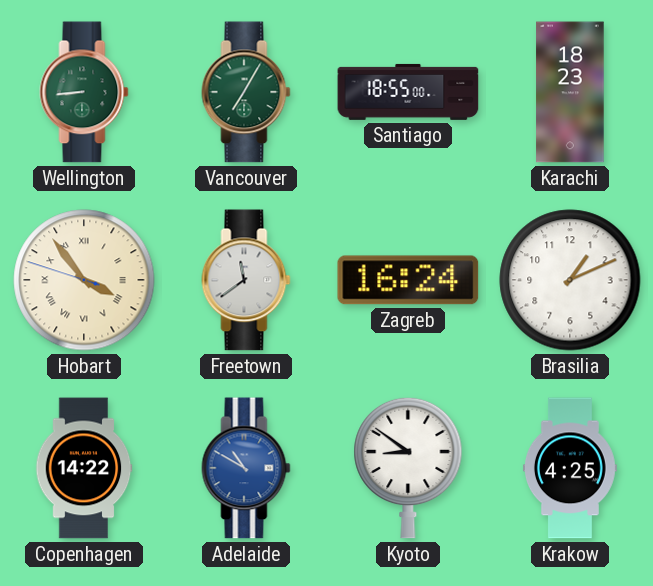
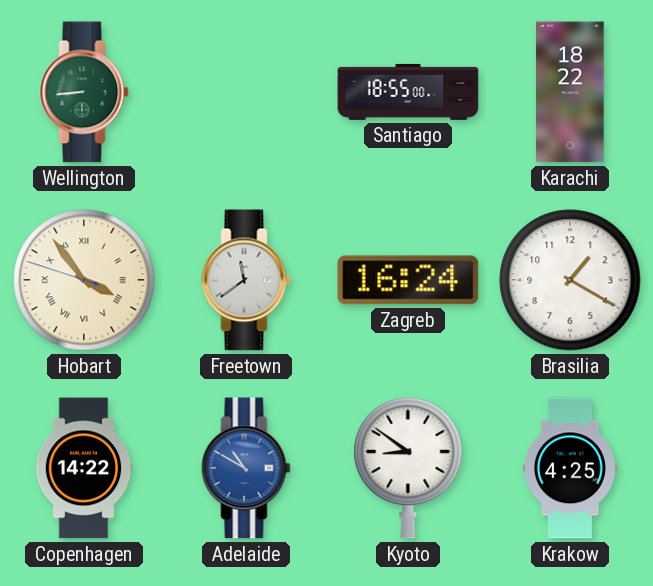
Vancouver: 7:05 -> none
Karachi: 18:23 -> 18:22
Brasilia: 1:11 -> 1:20
